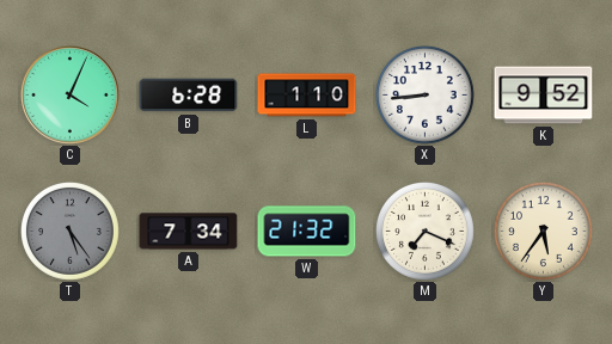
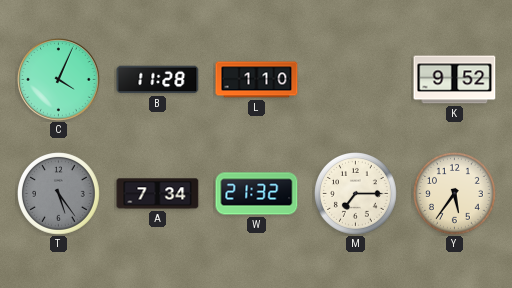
B: 6:28 -> 11:28
X: 8:44 -> none
M: 7:19 -> 7:15
